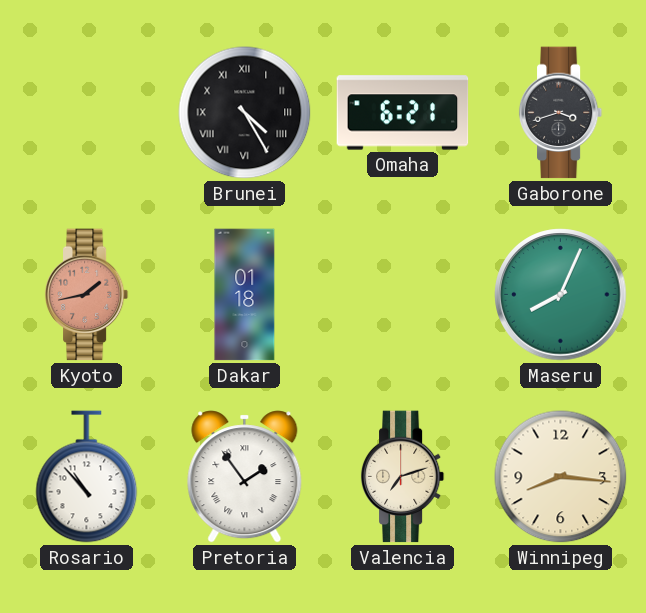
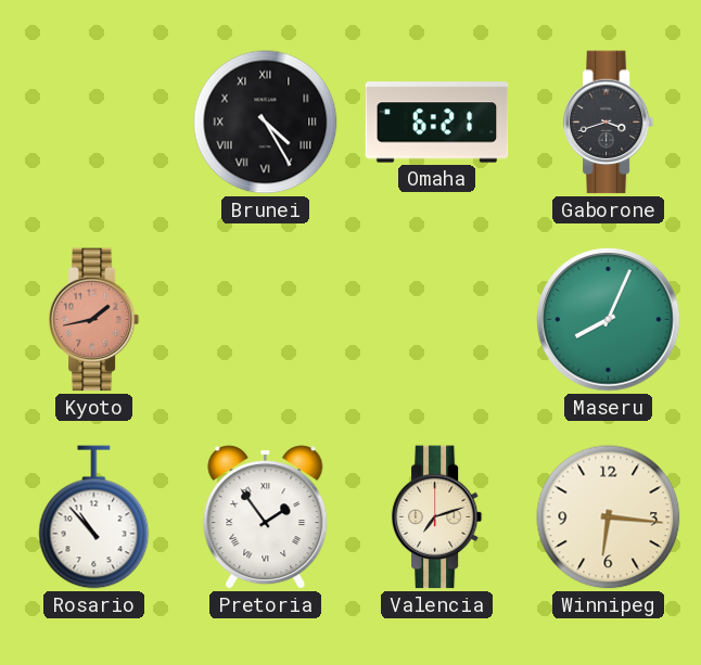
Dakar: 01:18 -> none
Winnipeg: 8:16 -> 6:16
